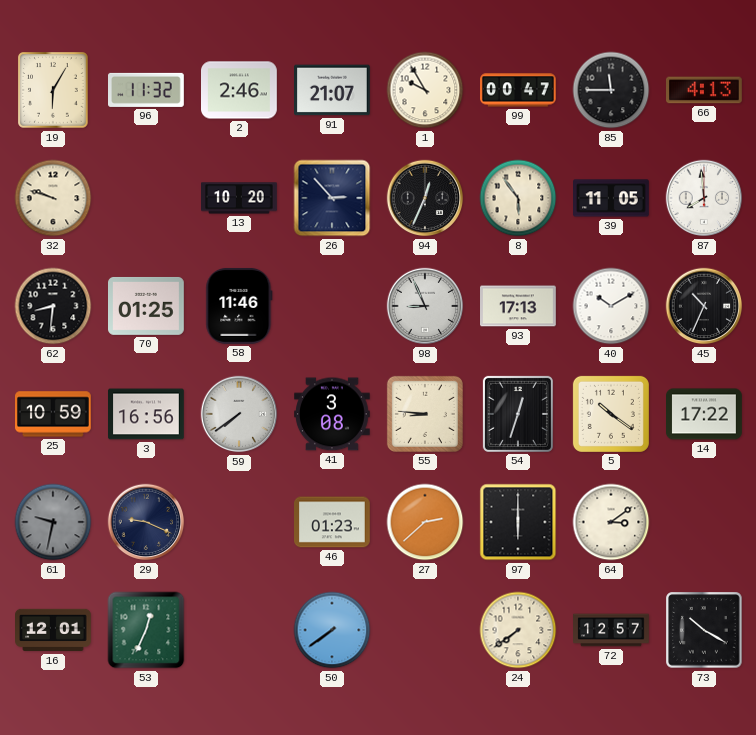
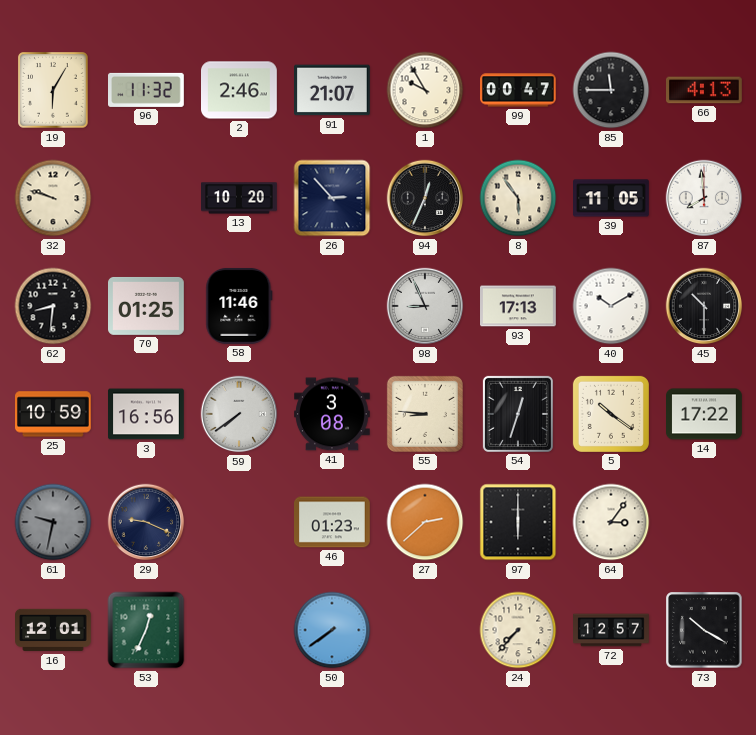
45: 10:34 -> 10:30
64: 3:09 -> 3:06
24: 7:39 -> 7:37
